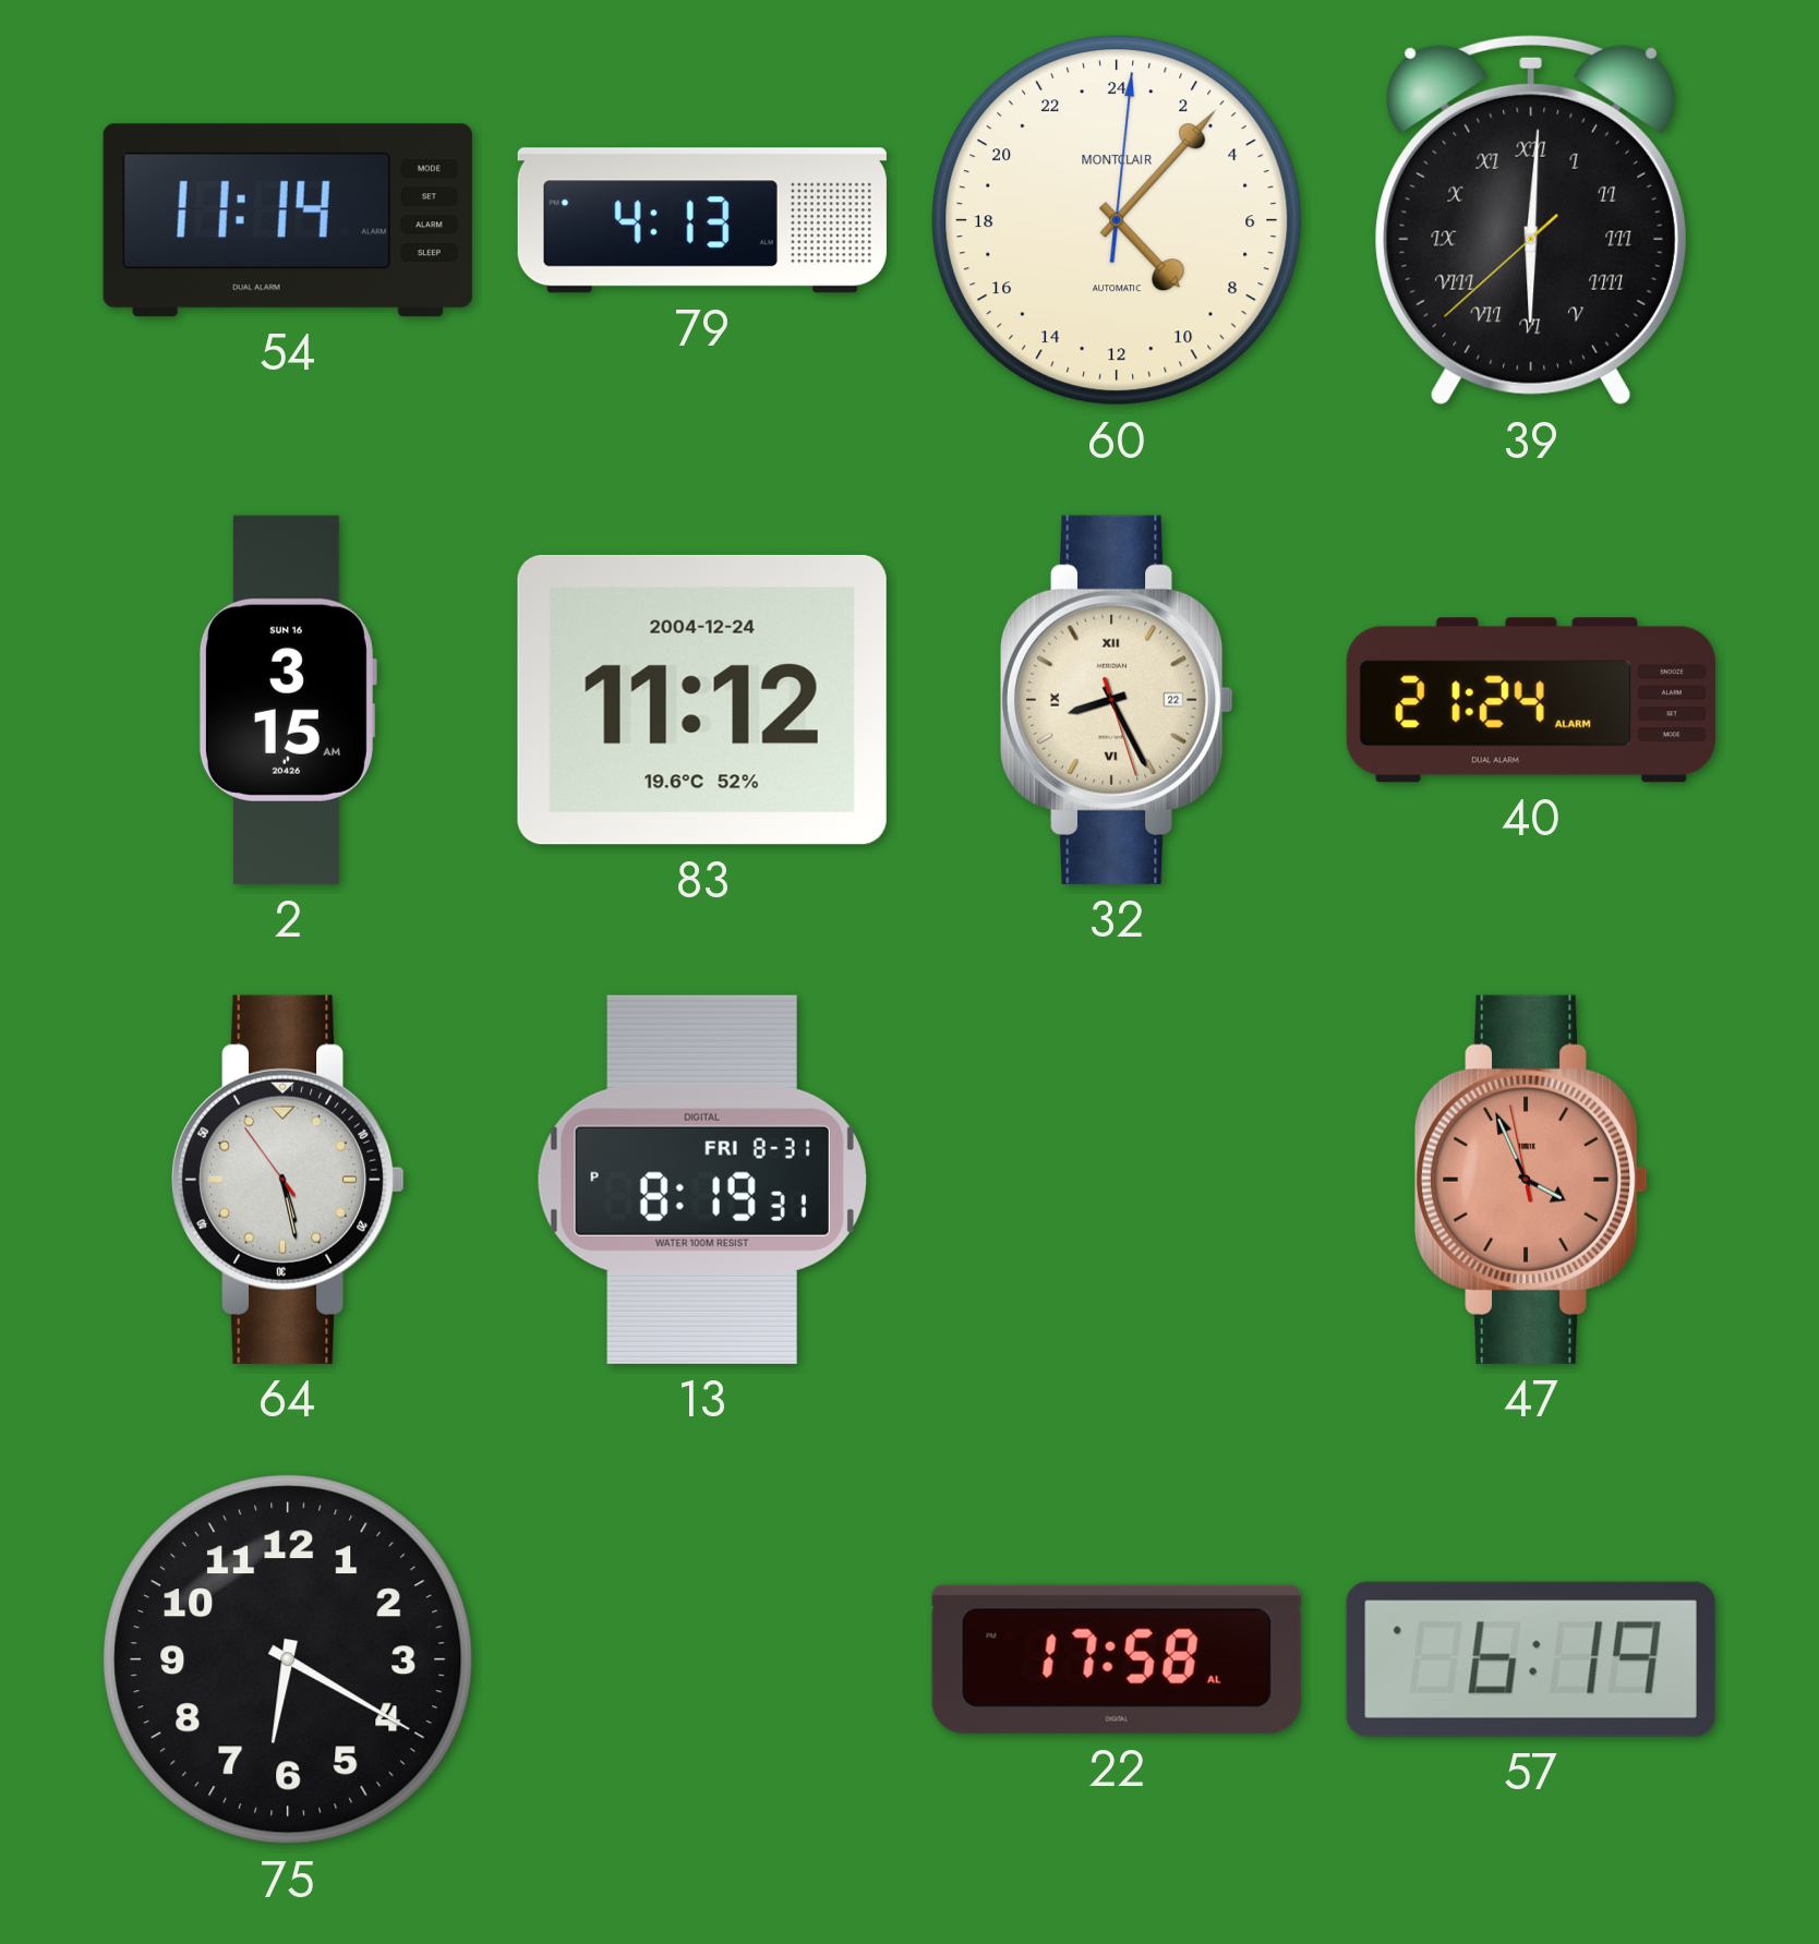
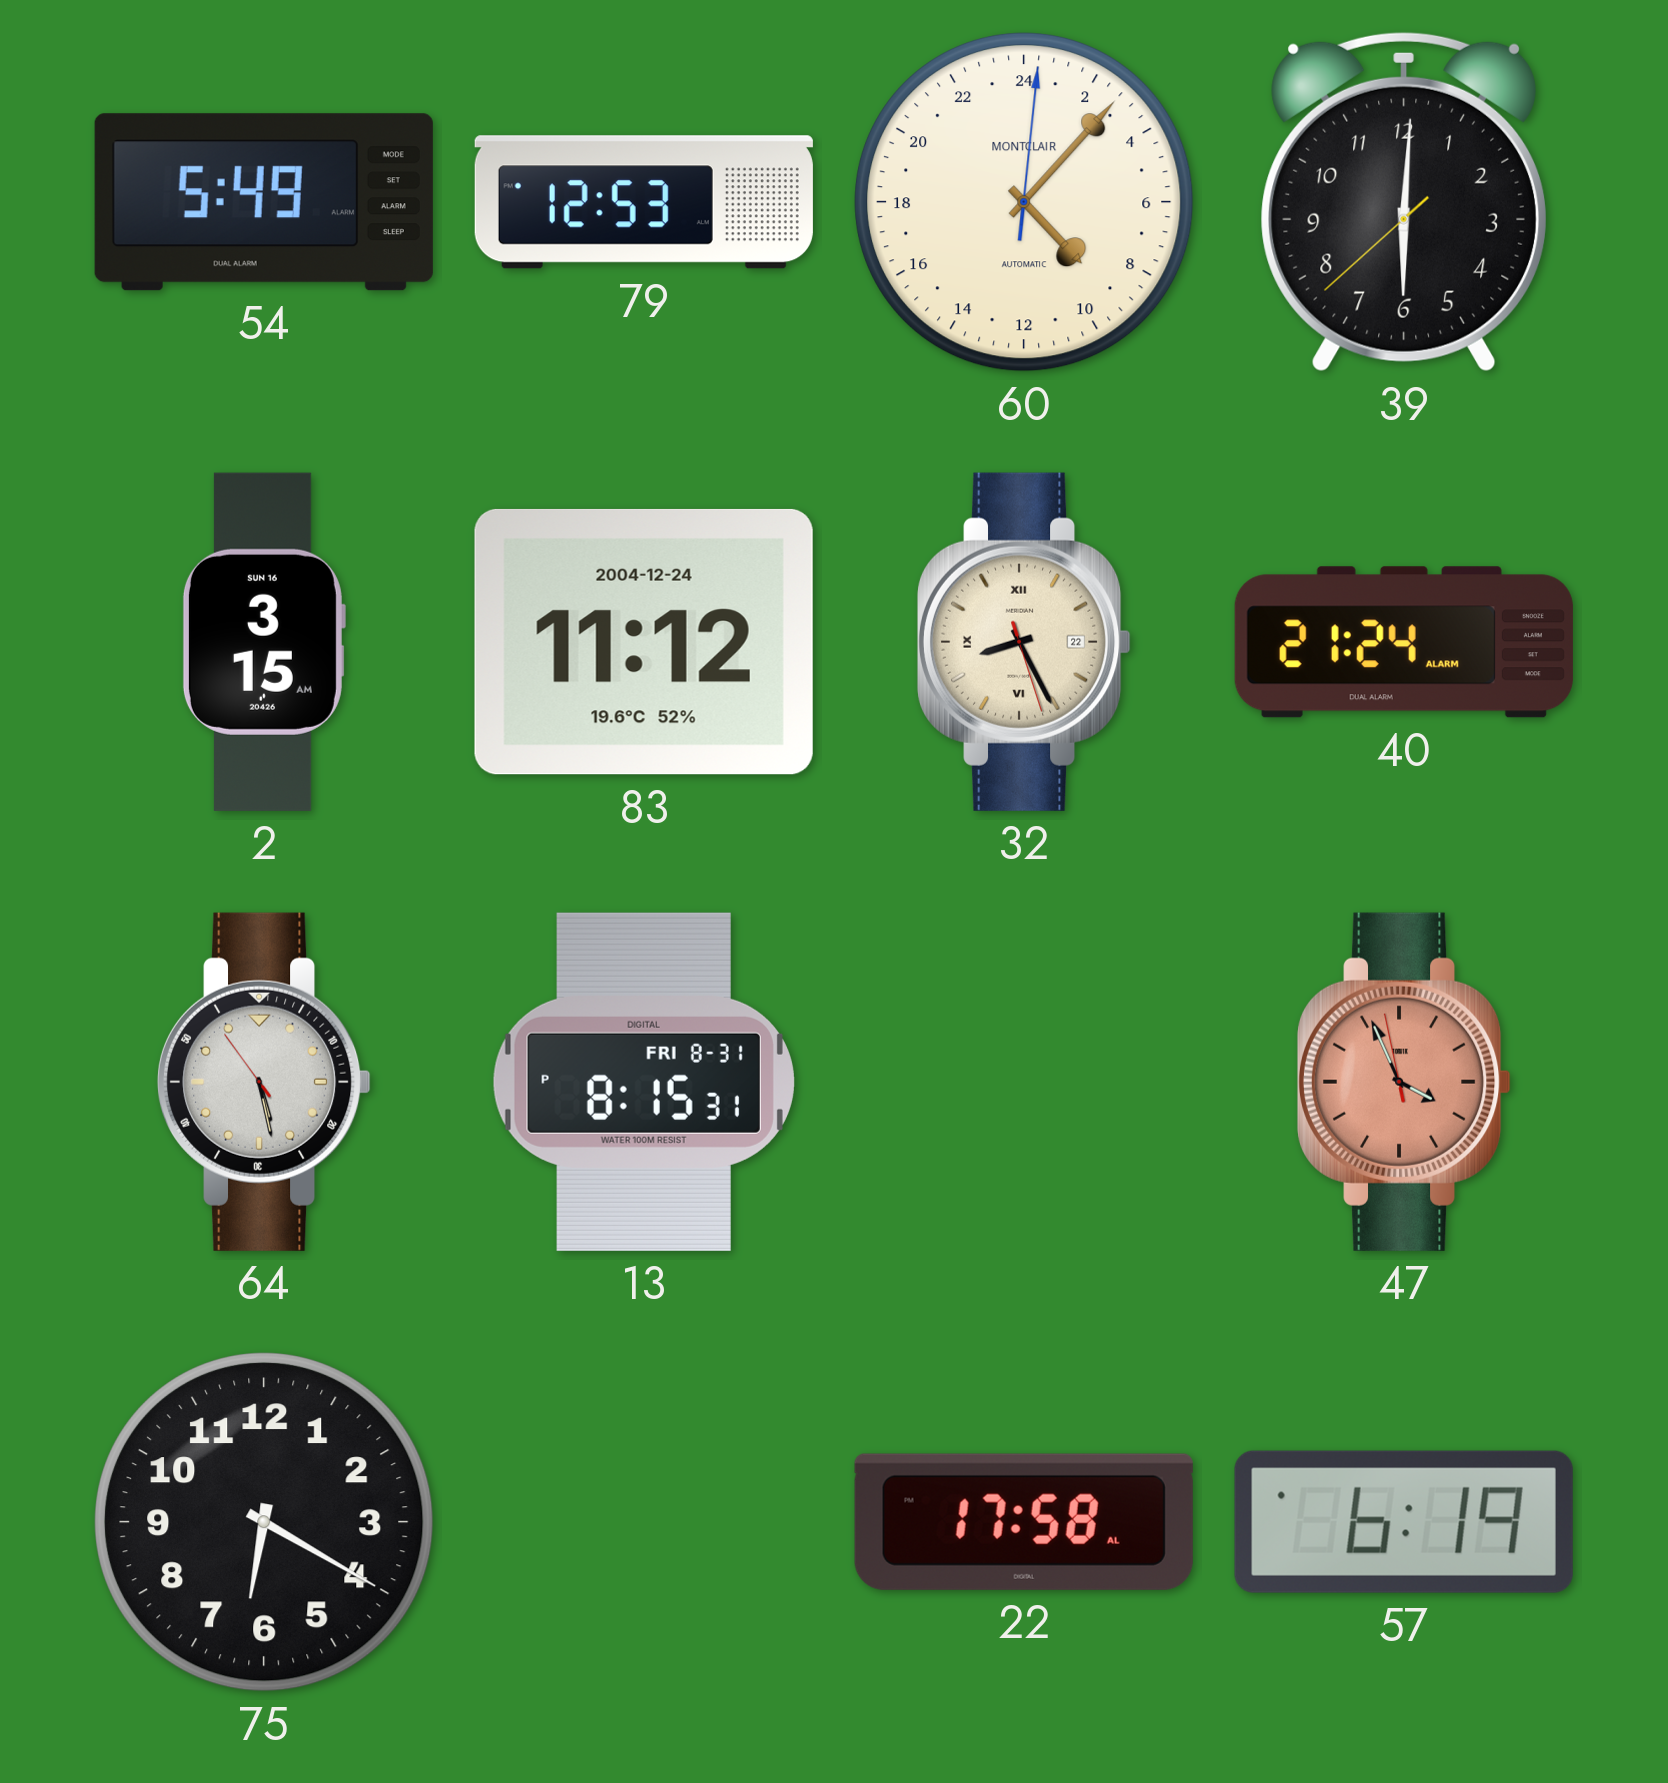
54: 11:14 -> 5:49
79: 4:13 -> 12:53
39 numerals: Roman -> Arabic
13: 8:19 -> 8:15
